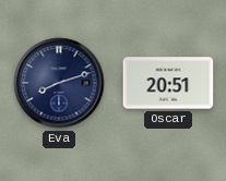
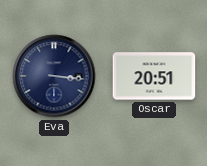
Eva: 8:12 -> 3:16
